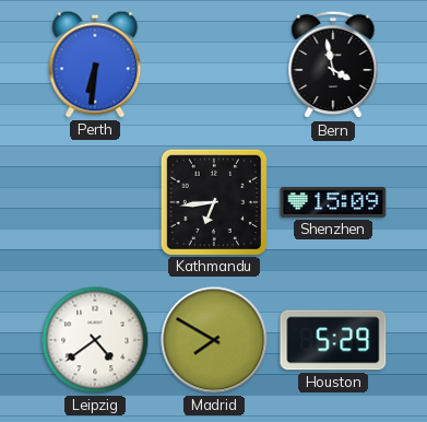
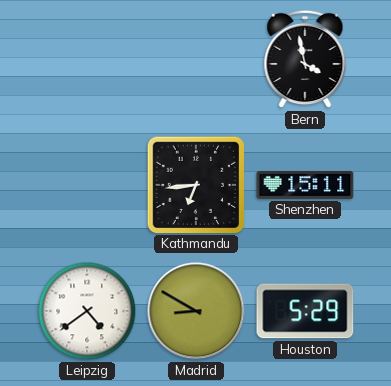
Perth: 6:31 -> none
Shenzhen: 15:09 -> 15:11
Madrid: 7:50 -> 8:50
